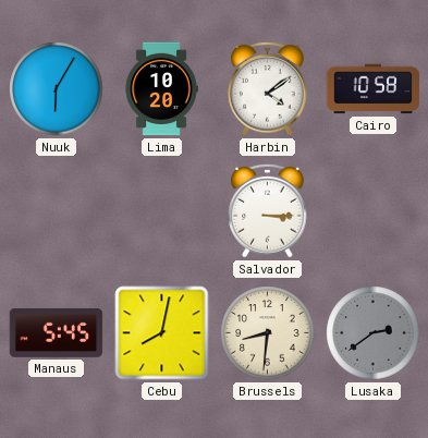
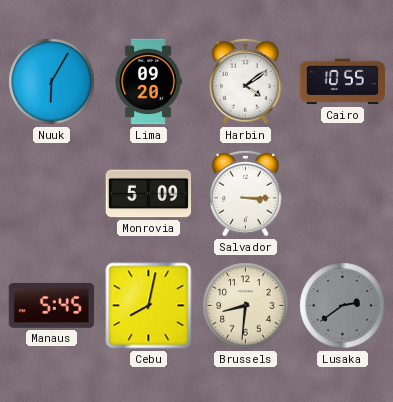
Lima: 10:20 -> 09:20
Cairo: 10:58 -> 10:55
Monrovia: none -> 5:09
